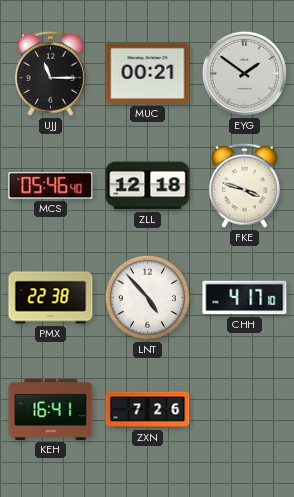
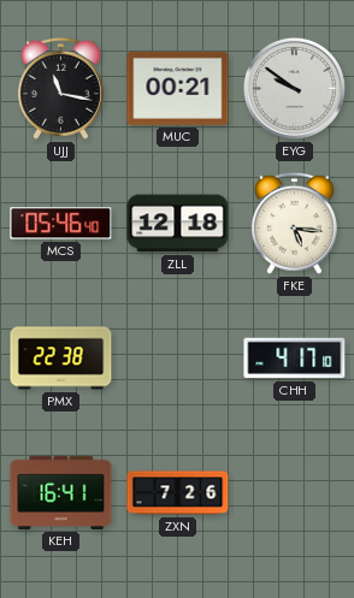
UJJ: 11:15 -> 11:17
EYG: 1:51 -> 9:51
FKE: 3:48 -> 5:16
LNT: 4:53 -> none
